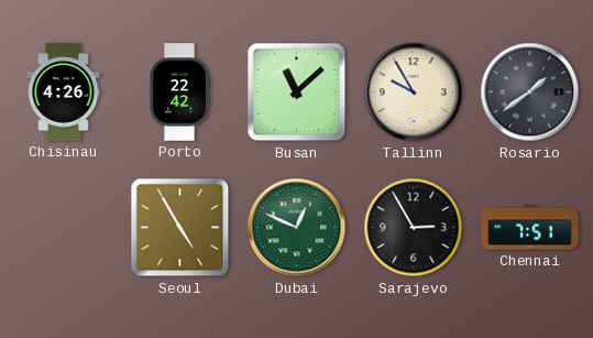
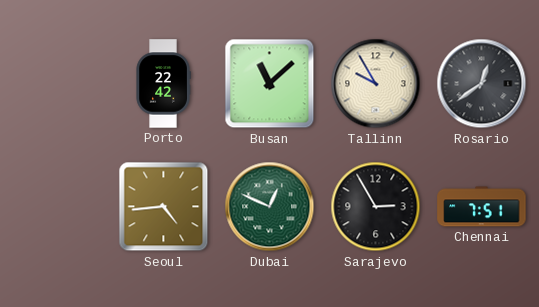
Chisinau: 4:26 -> none
Rosario: 1:39 -> 12:39
Seoul: 4:55 -> 4:44
